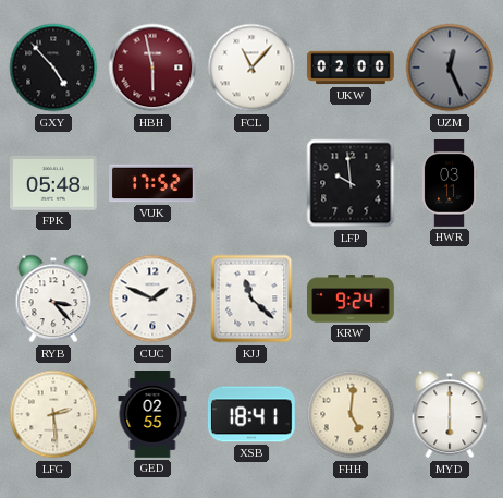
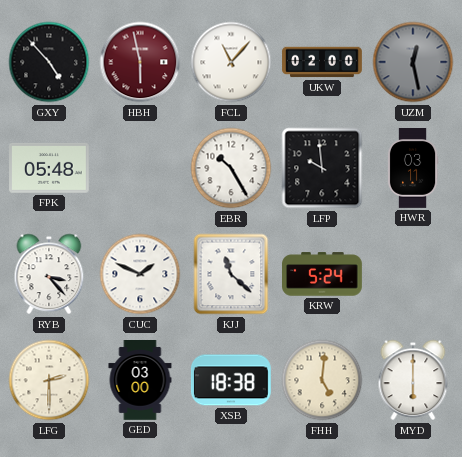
UZM: 12:26 -> 12:28
VUK: 17:52 -> none
EBR: none -> 10:25
KRW: 9:24 -> 5:24
LFG: 2:29 -> 2:30
GED: 02:55 -> 03:00
XSB: 18:41 -> 18:38
